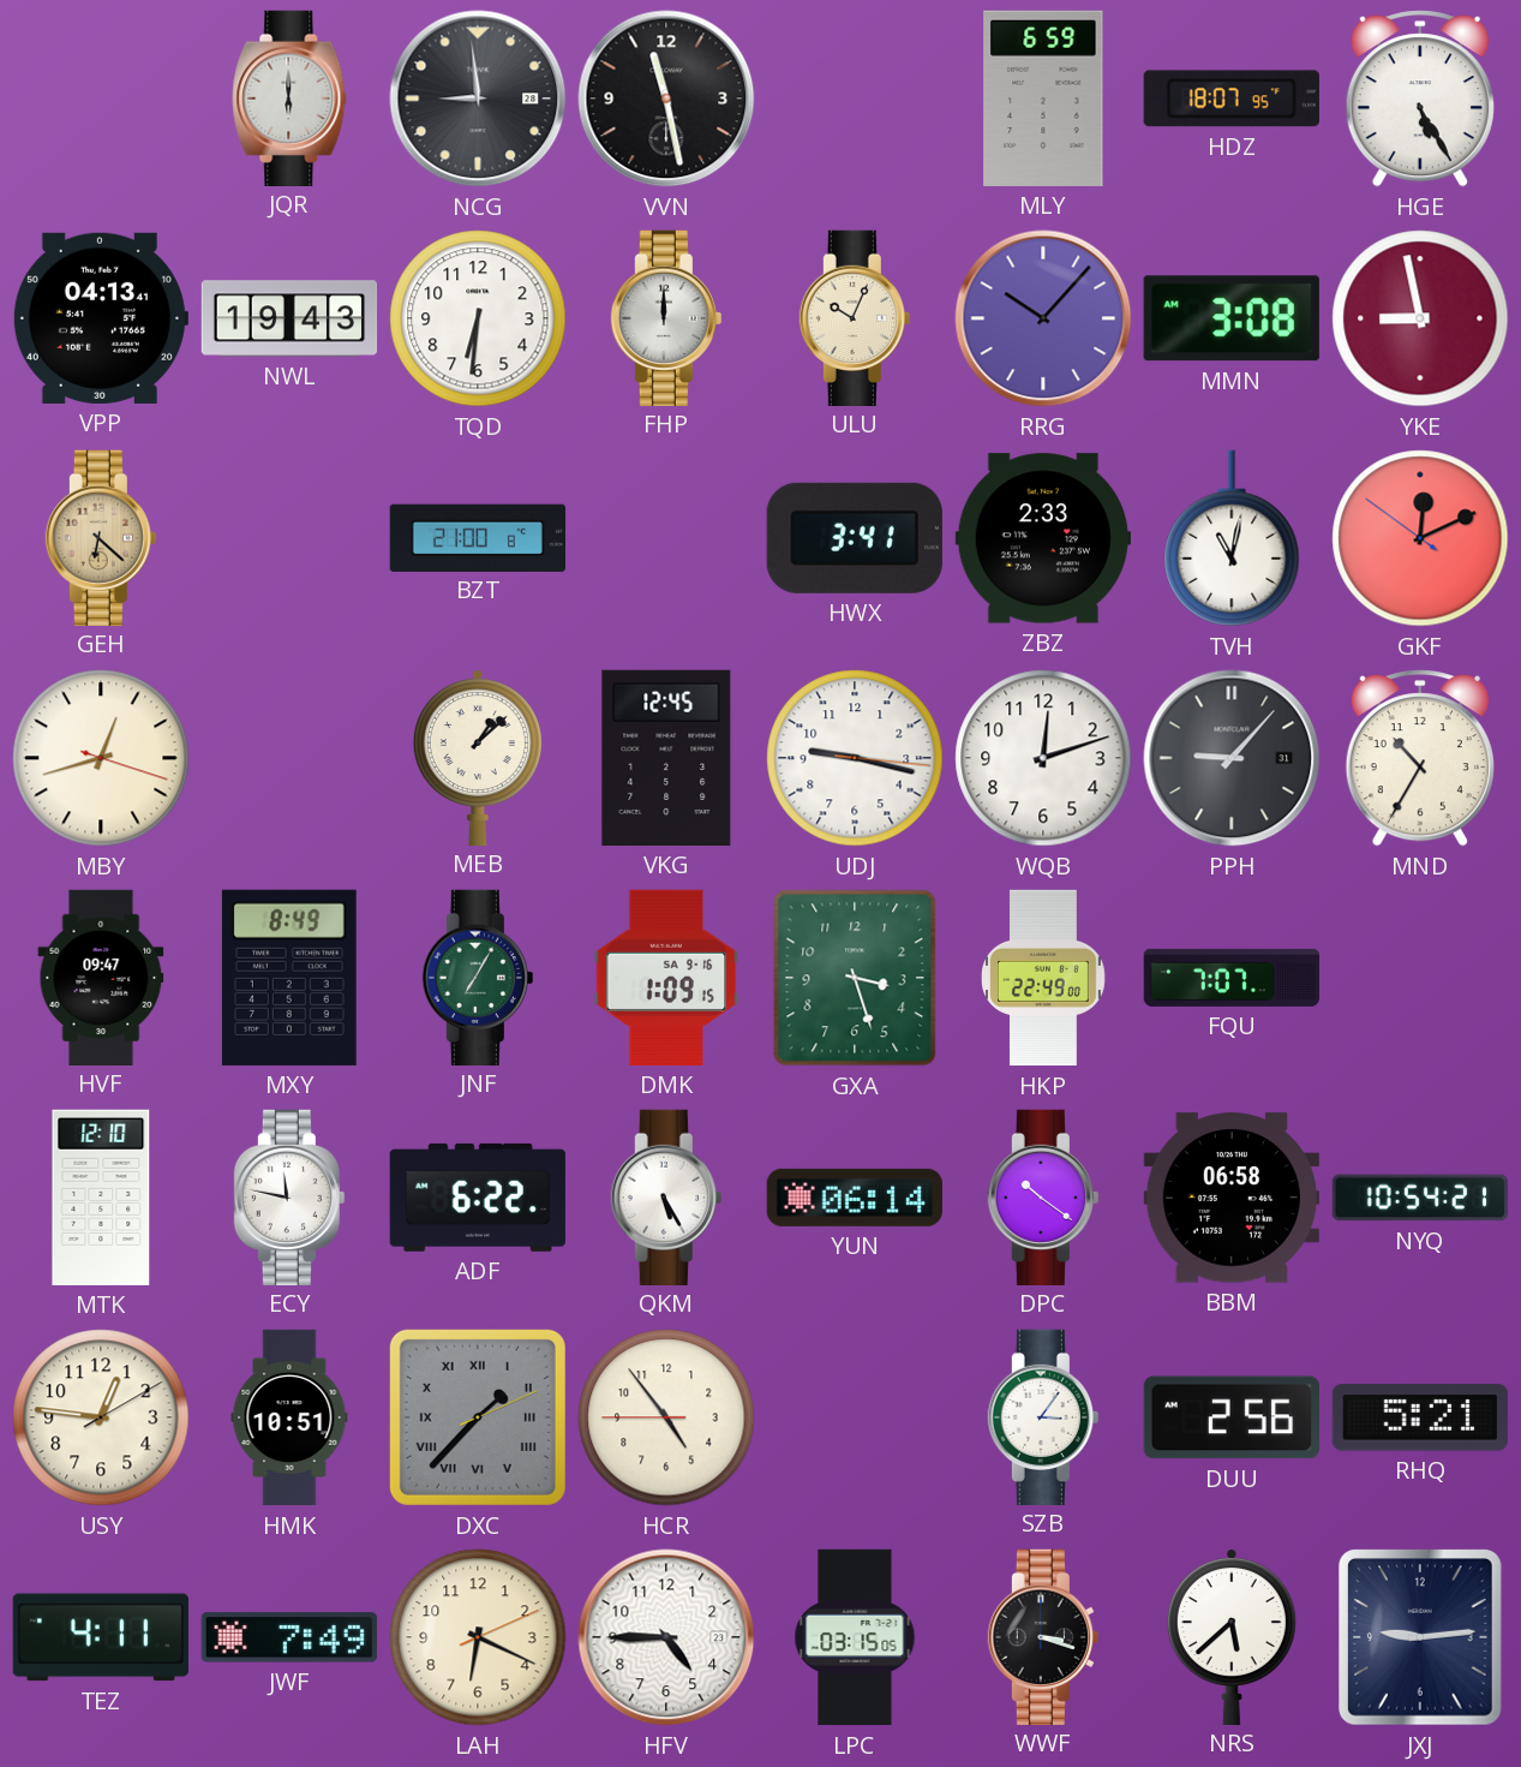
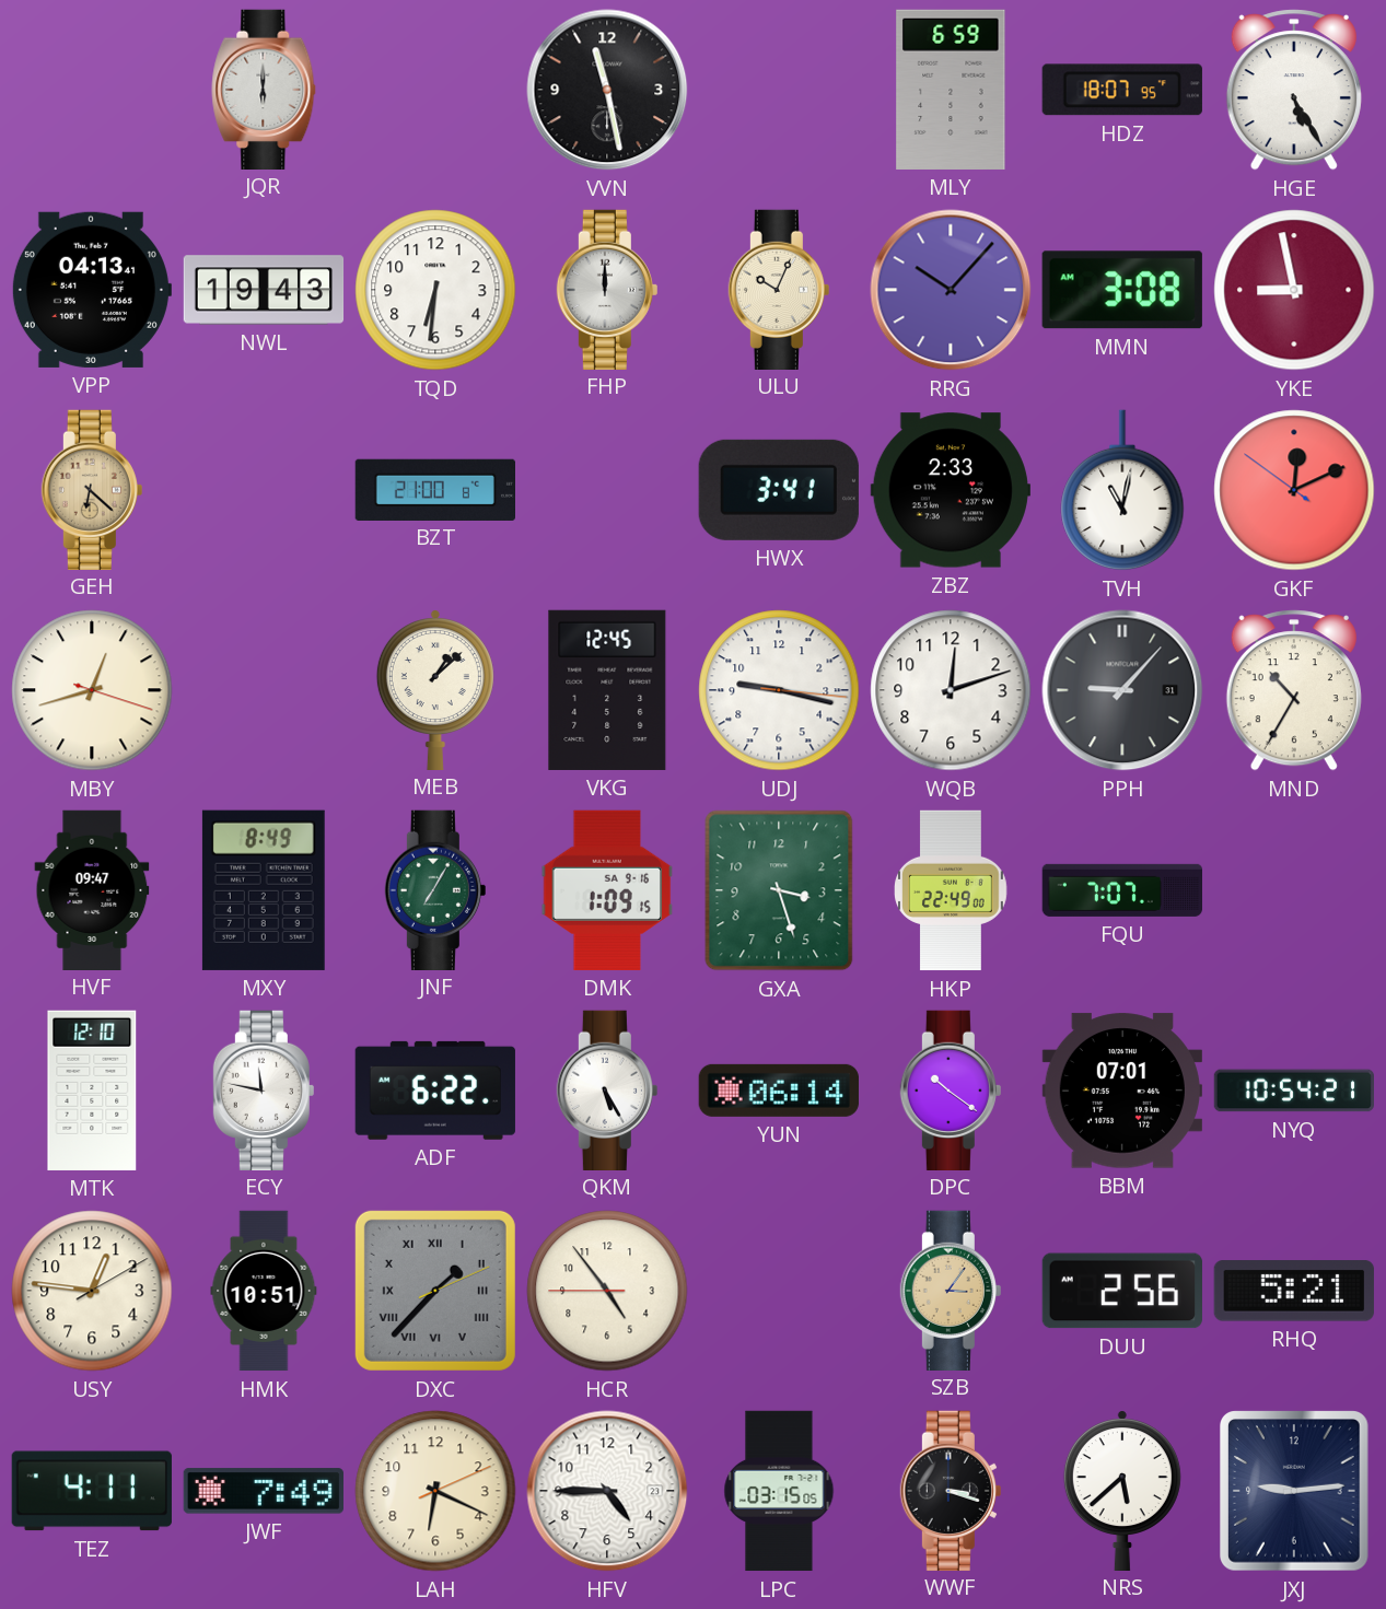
NCG: 8:59 -> none
BBM: 06:58 -> 07:01
SZB dial: white -> champagne
